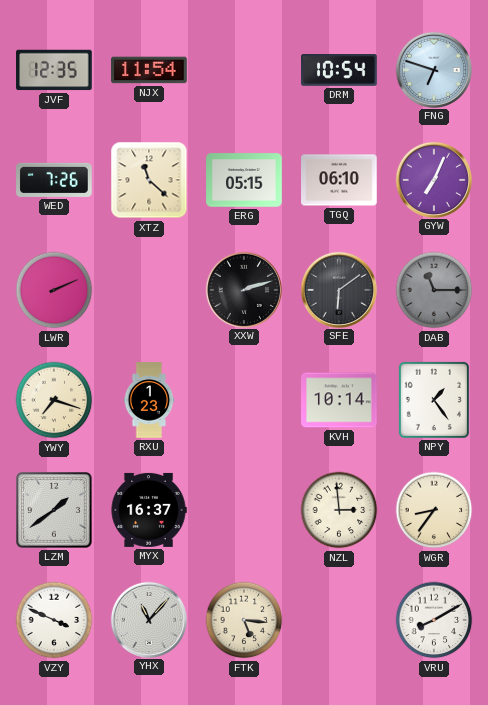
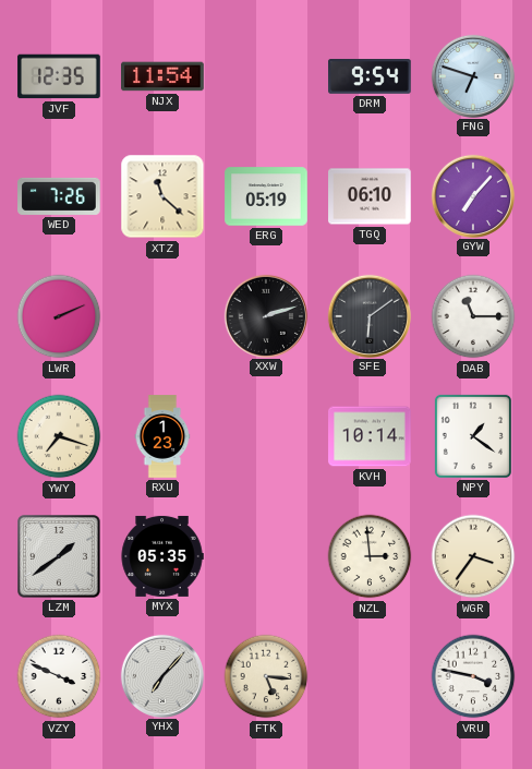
DRM: 10:54 -> 9:54
ERG: 05:15 -> 05:19
GYW: 7:04 -> 7:07
DAB dial: grey -> white
NPY: 1:24 -> 1:21
MYX: 16:37 -> 05:35
WGR: 8:36 -> 3:36
YHX: 11:07 -> 7:07
VRU: 8:10 -> 3:47
